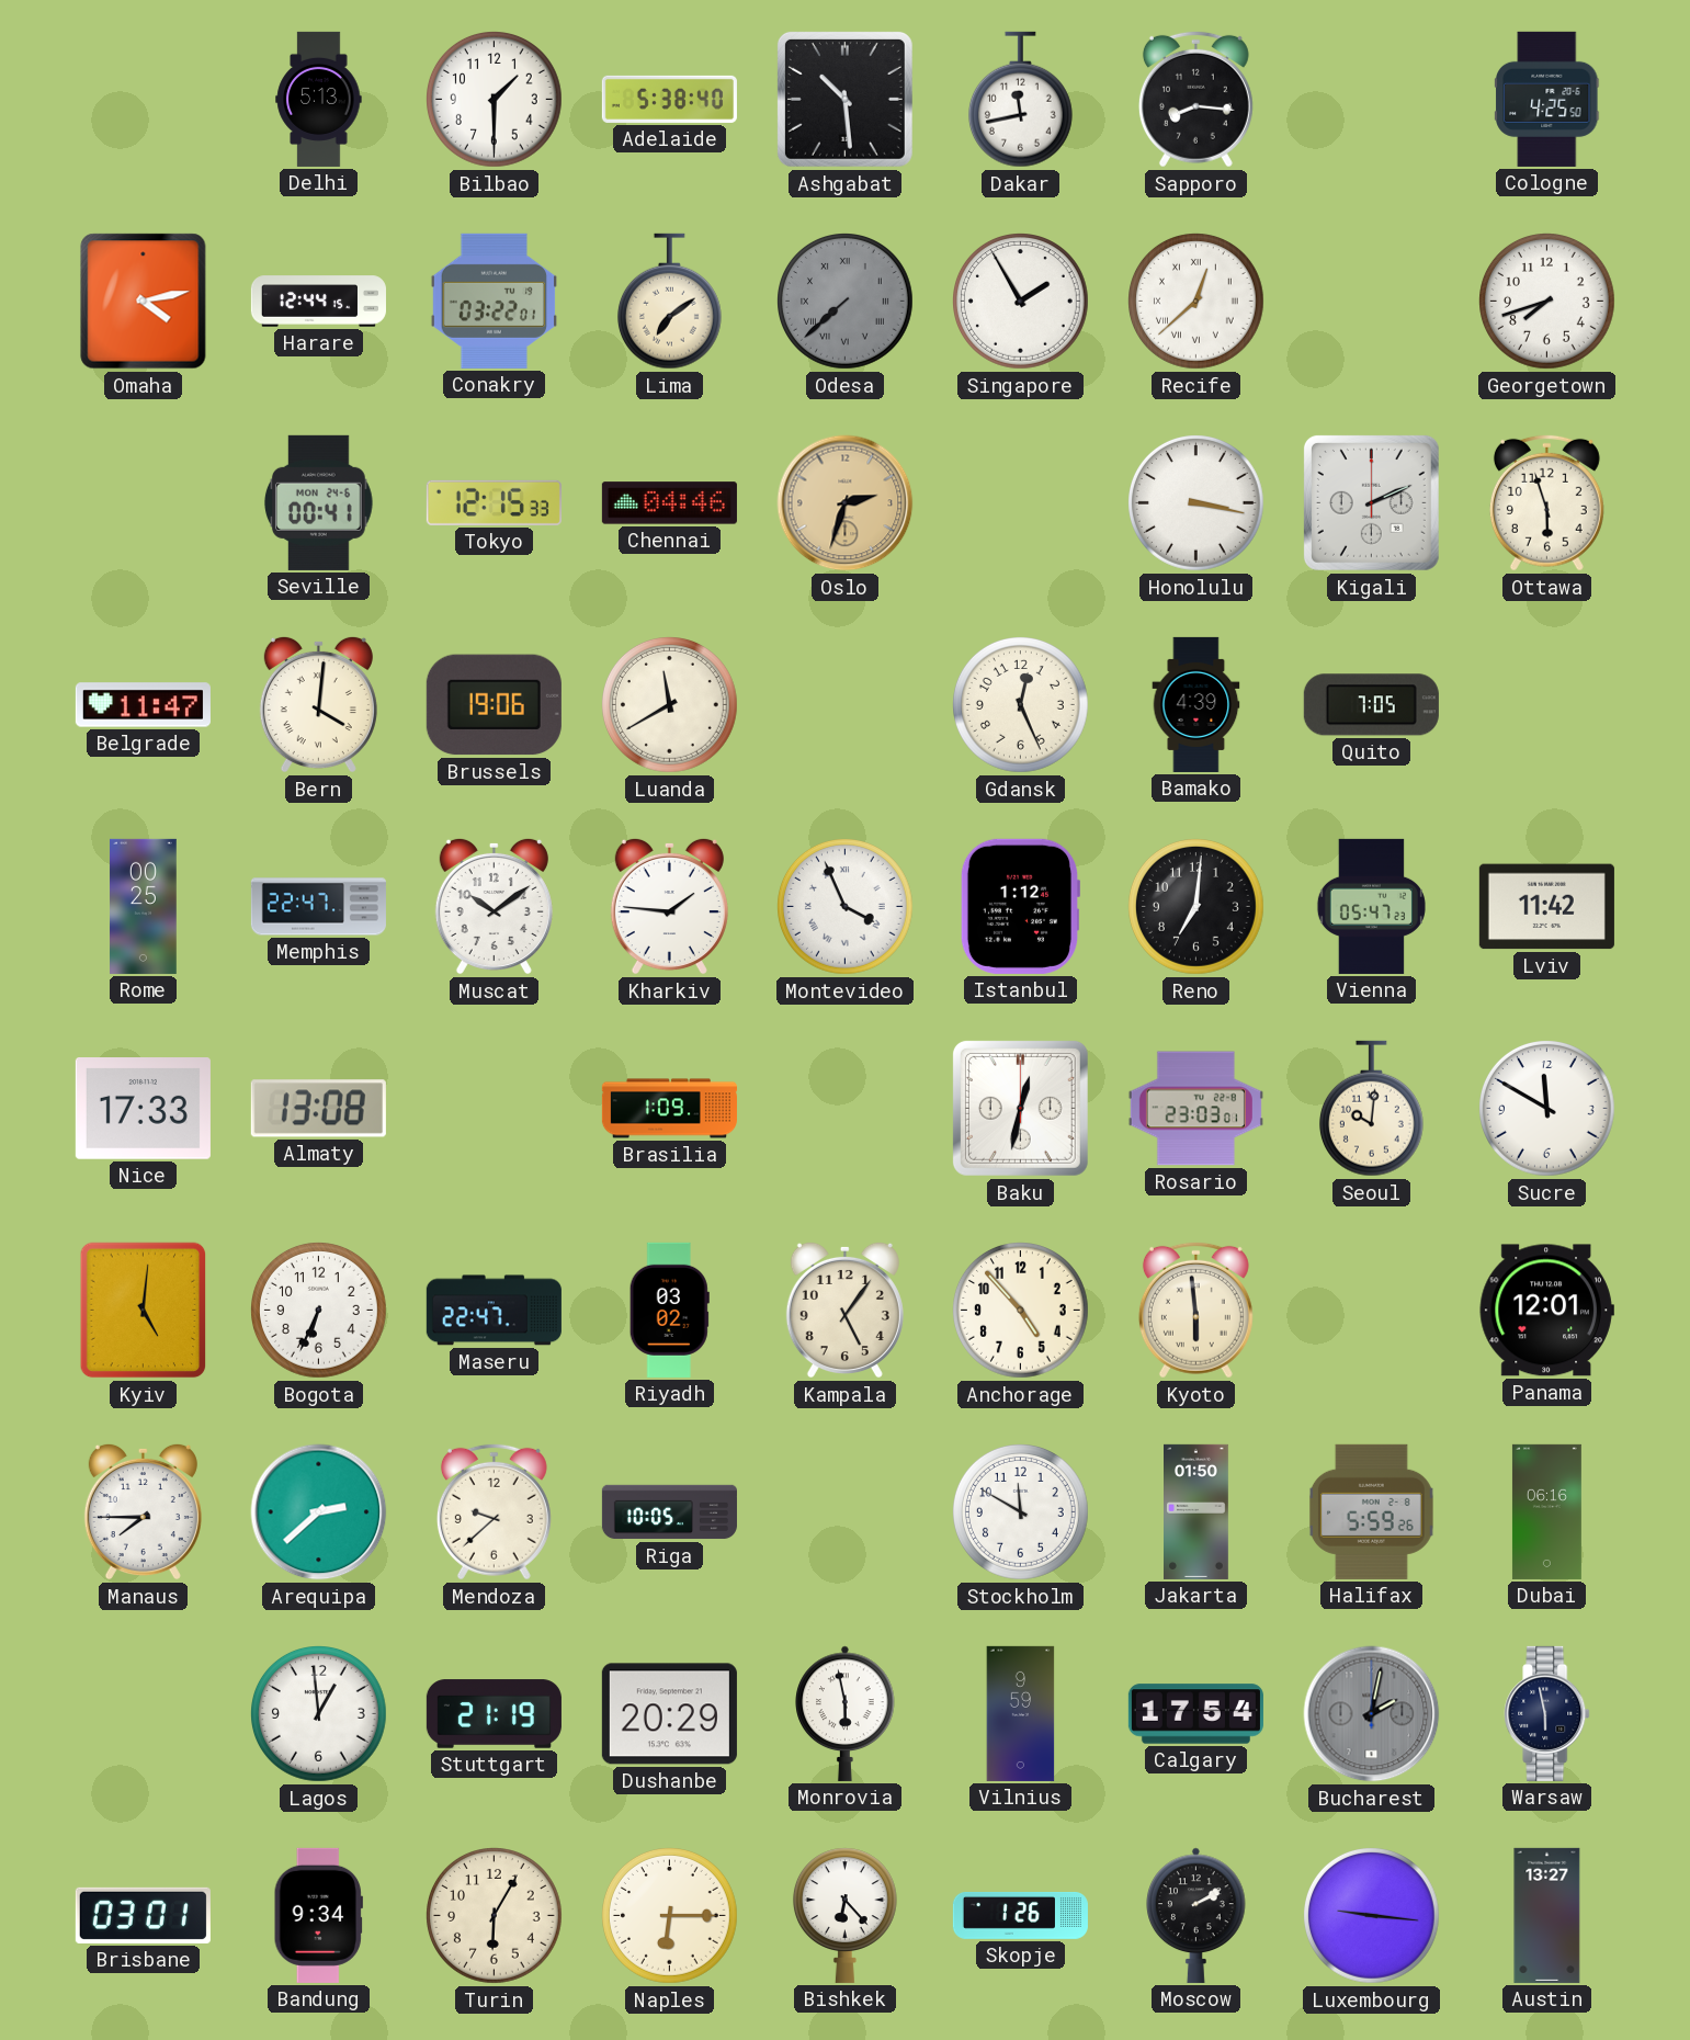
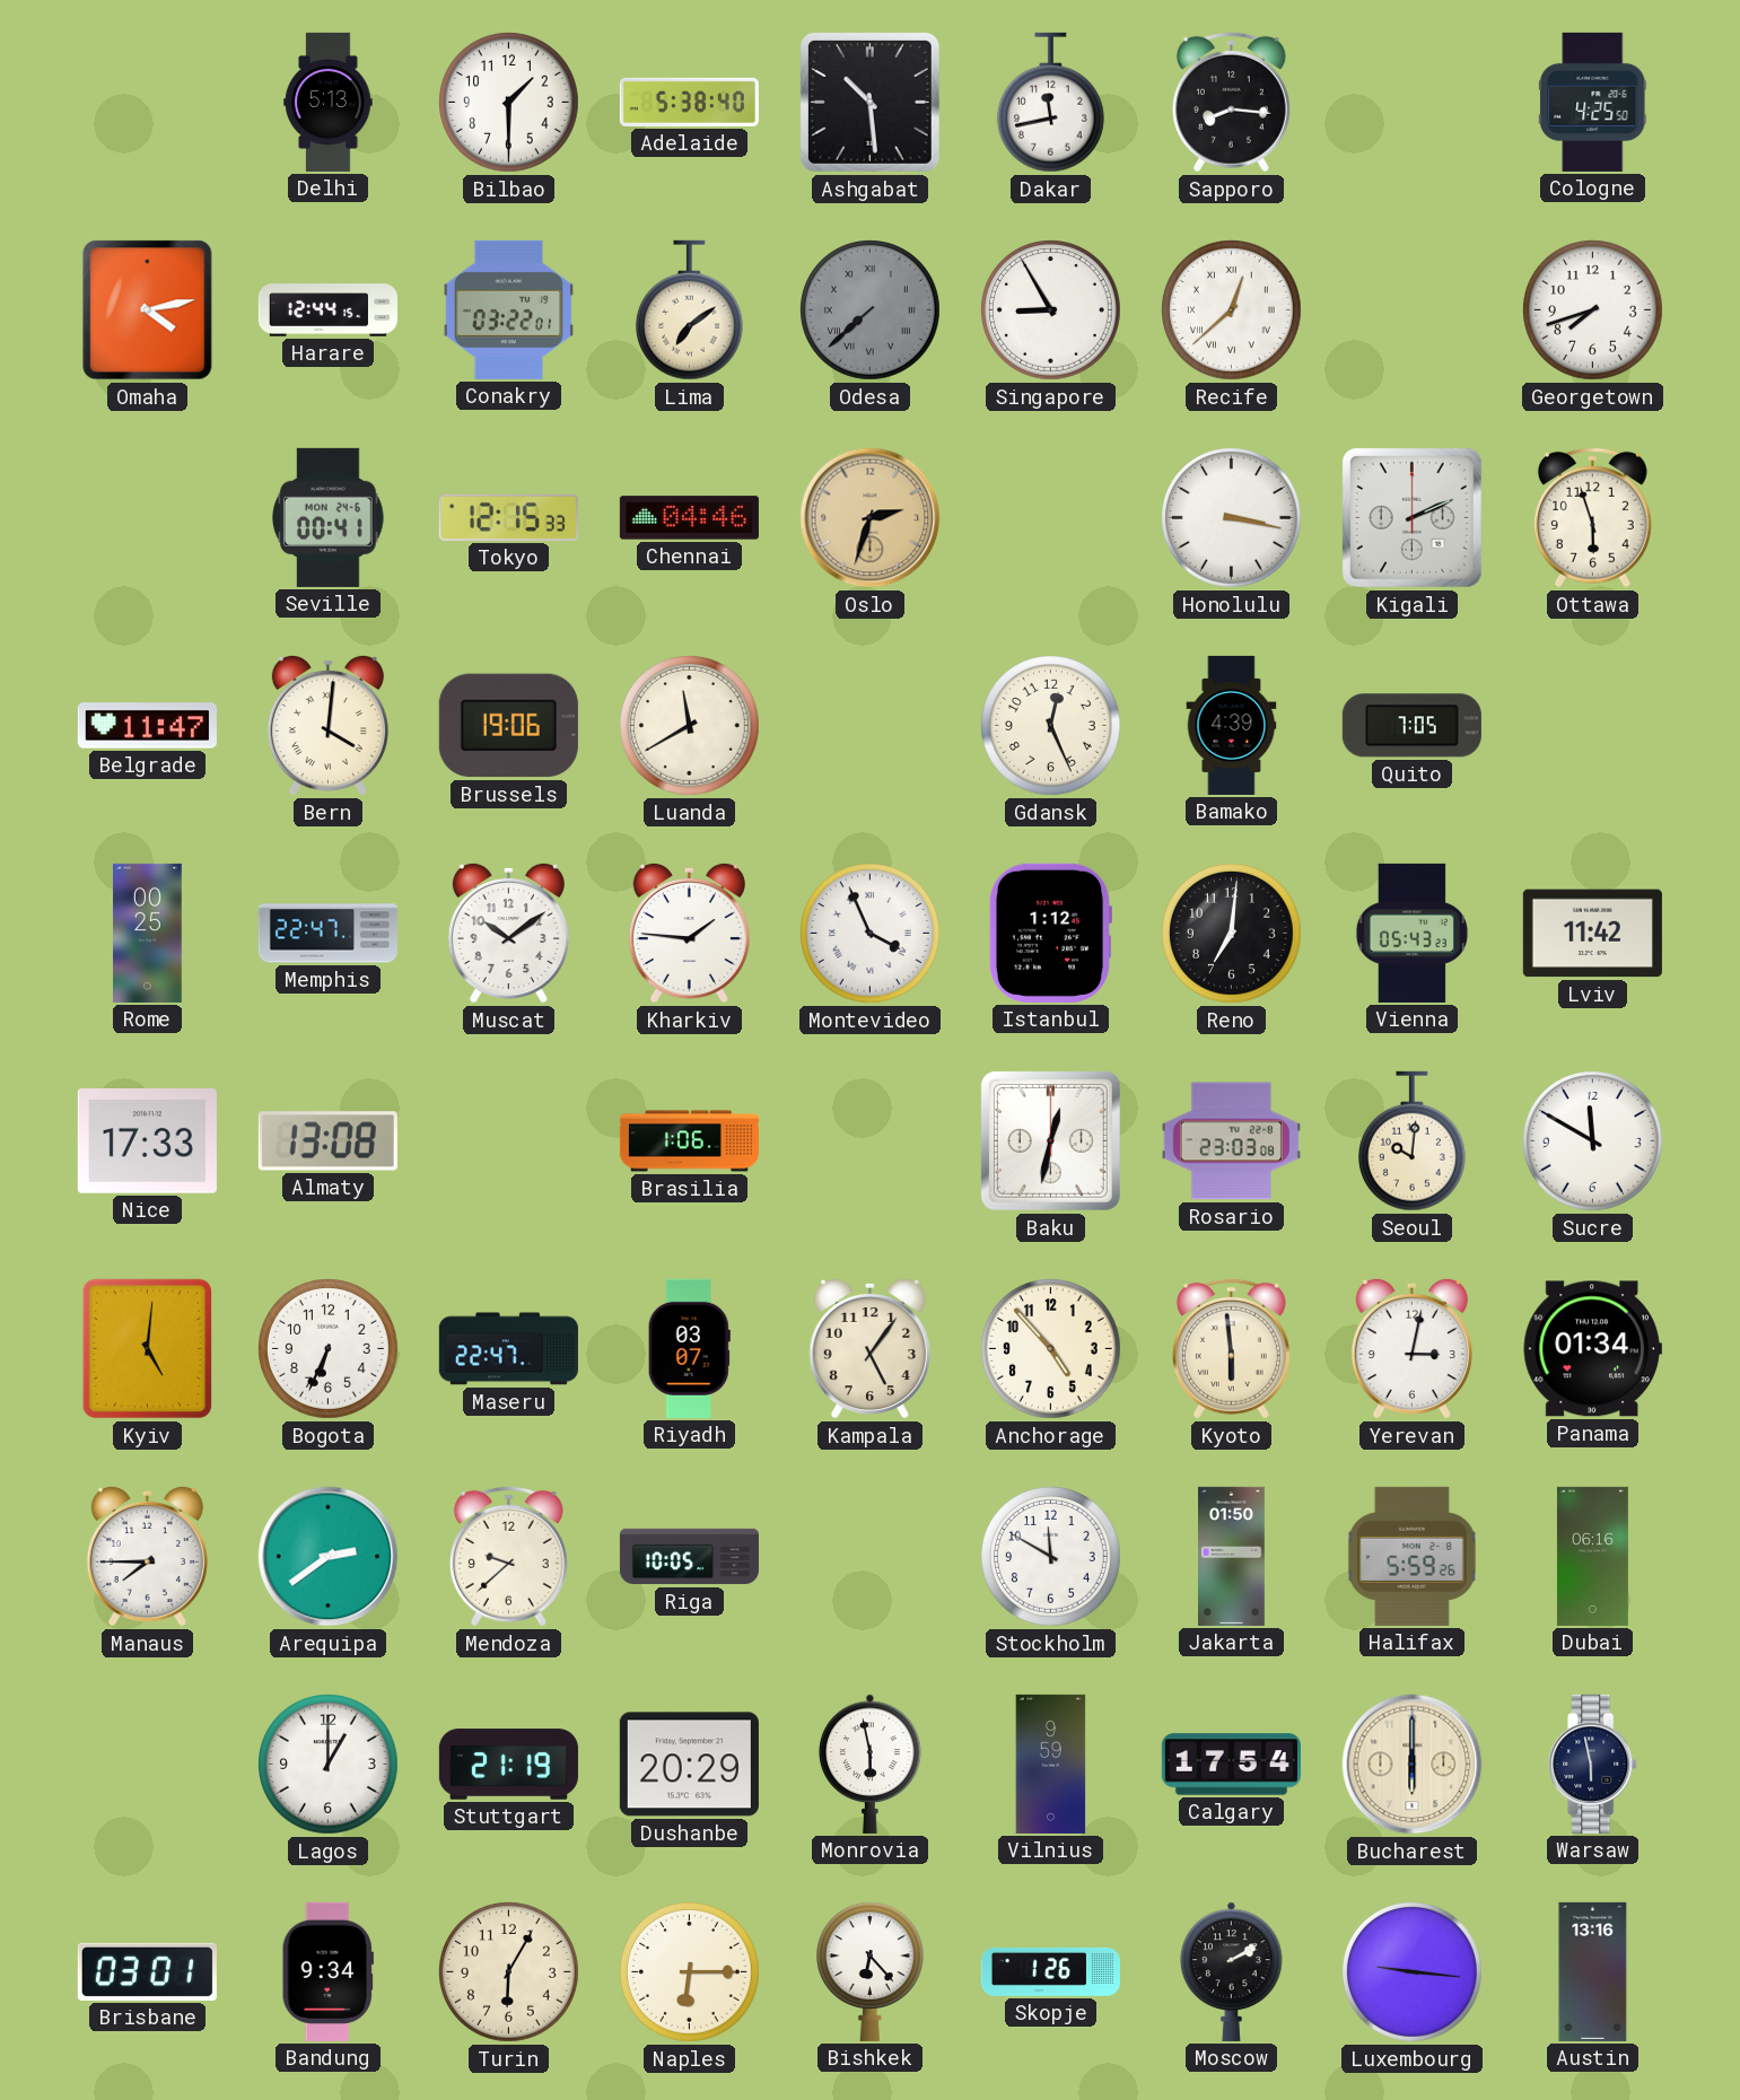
Singapore: 1:55 -> 8:55
Vienna: 05:47 -> 05:43
Brasilia: 1:09 -> 1:06
Rosario: 23:03:01 -> 23:03:08
Riyadh: 03:02 -> 03:07
Yerevan: none -> 3:02
Panama: 12:01 -> 01:34
Arequipa: 2:38 -> 2:39
Lagos: 12:59 -> 1:00
Bucharest: 2:02 -> 6:00
Bucharest dial: grey -> cream
Austin: 13:27 -> 13:16
